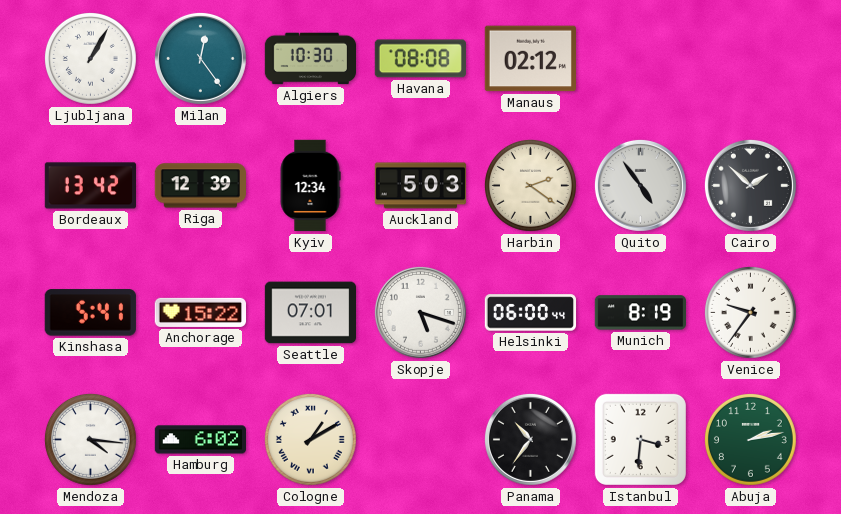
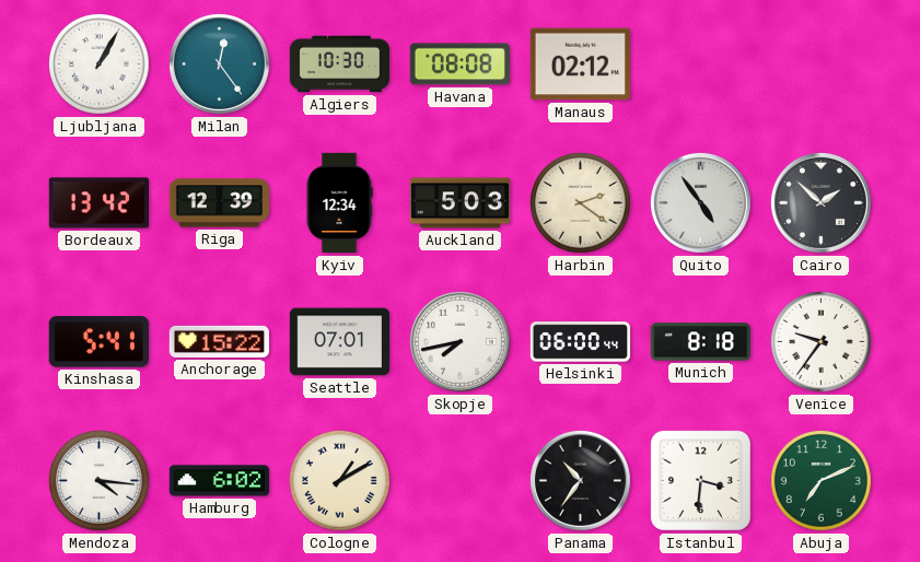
Skopje: 5:18 -> 7:43
Munich: 8:19 -> 8:18
Abuja: 2:13 -> 7:11
